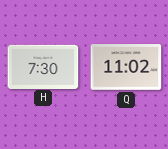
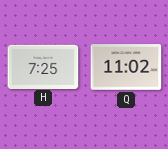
H: 7:30 -> 7:25
